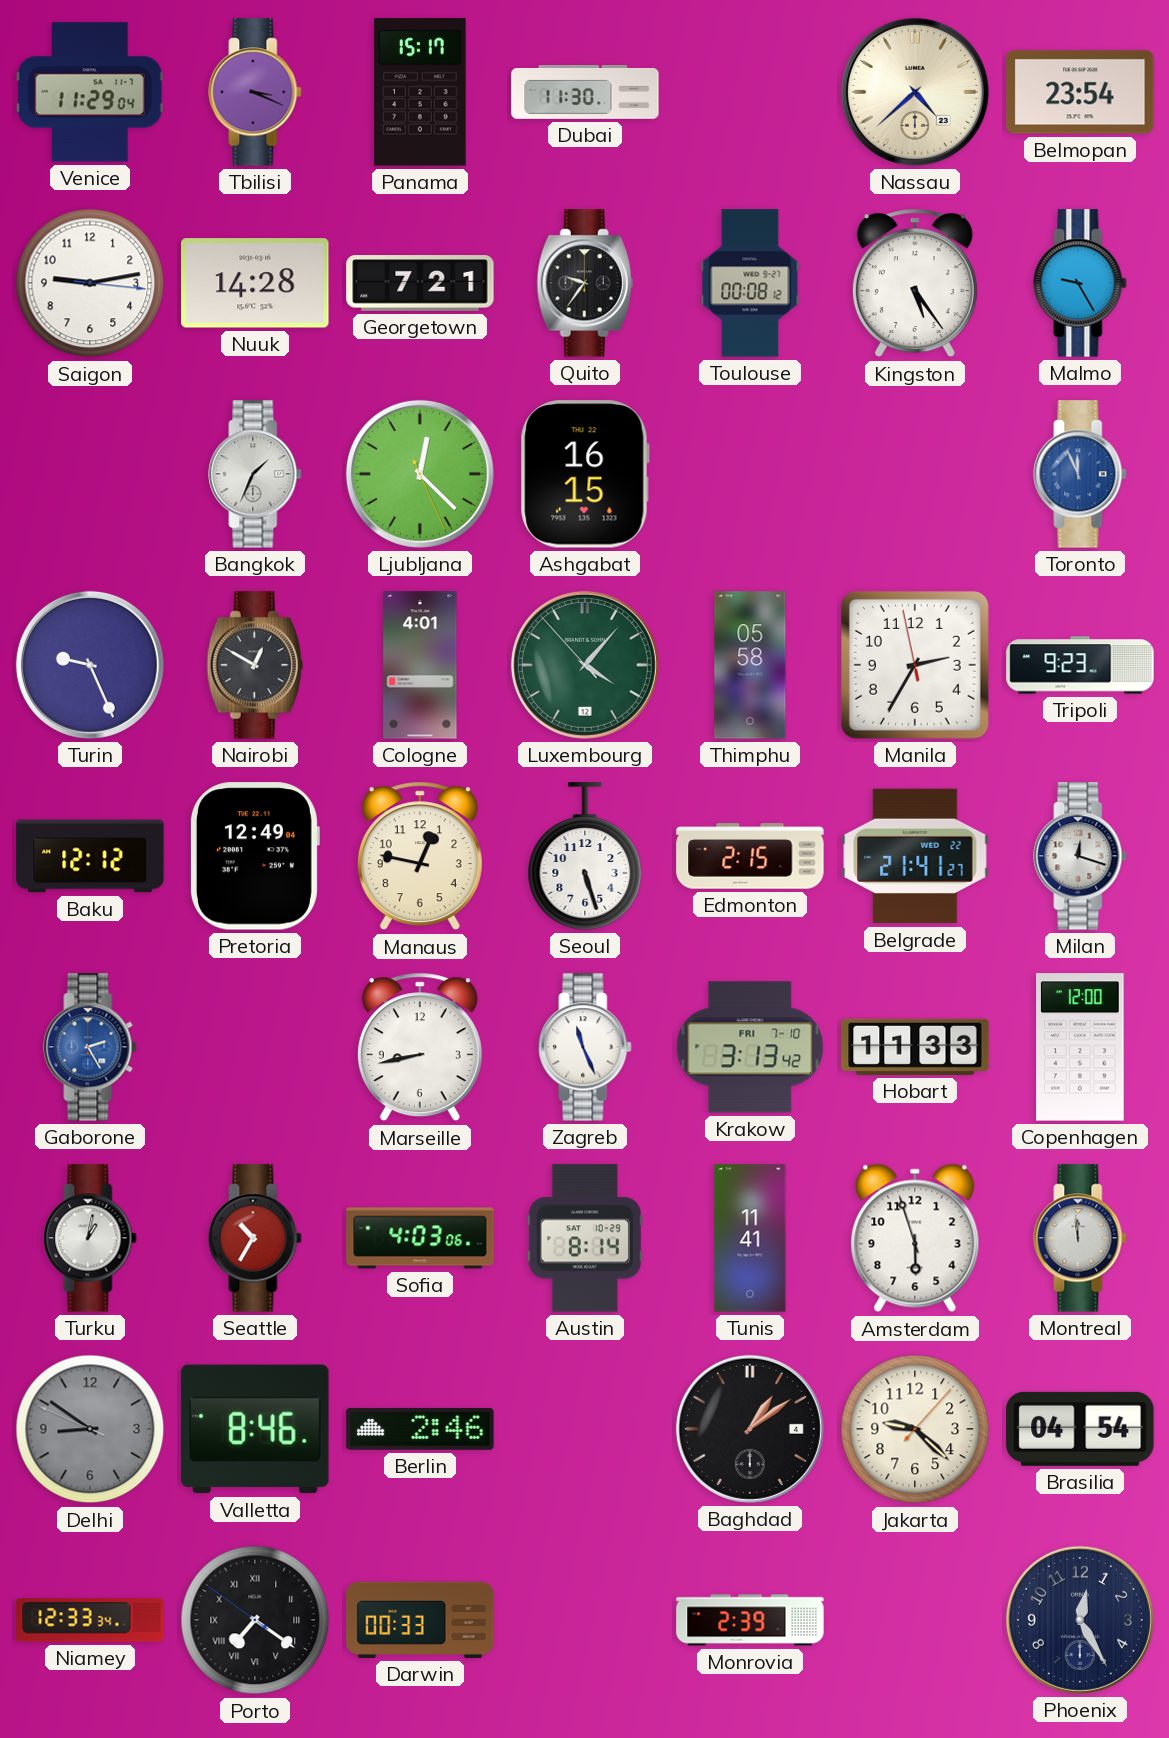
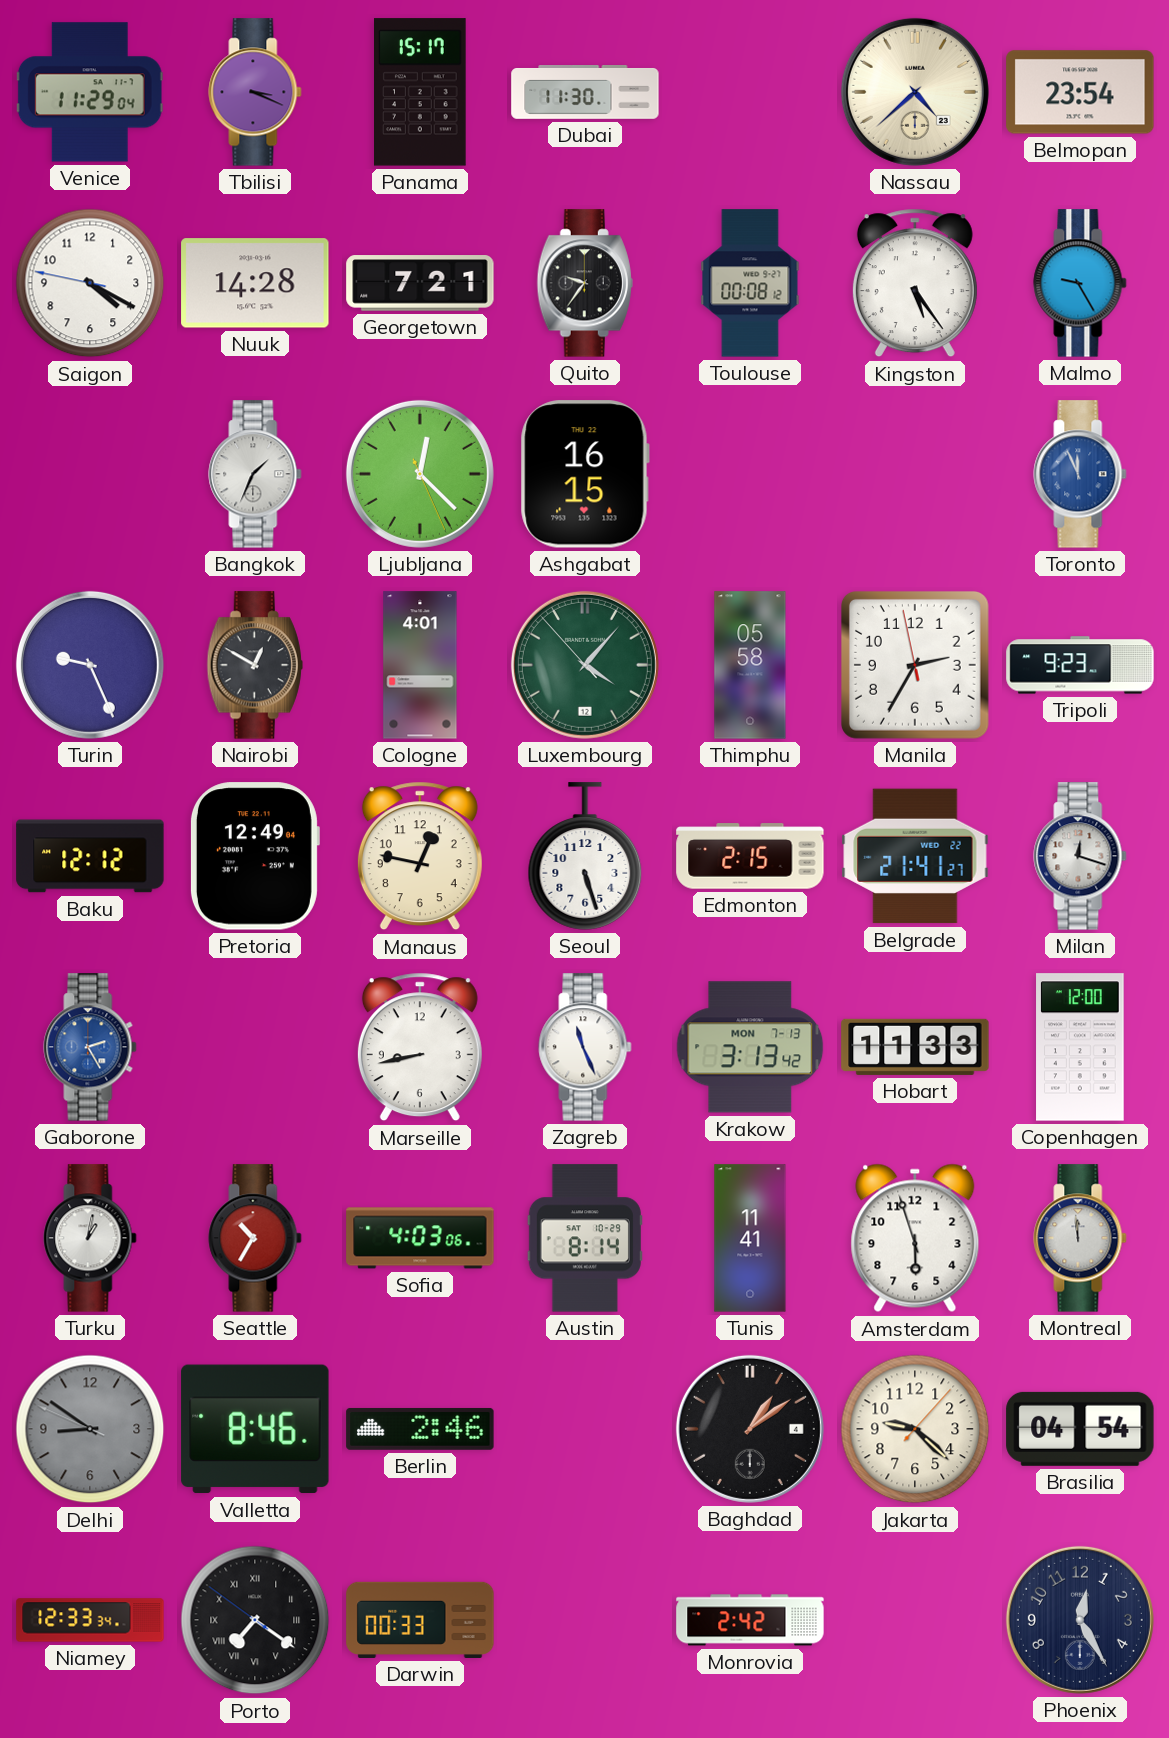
Saigon: 9:13 -> 4:19
Krakow date: FRI 7-10 -> MON 7-13
Monrovia: 2:39 -> 2:42
